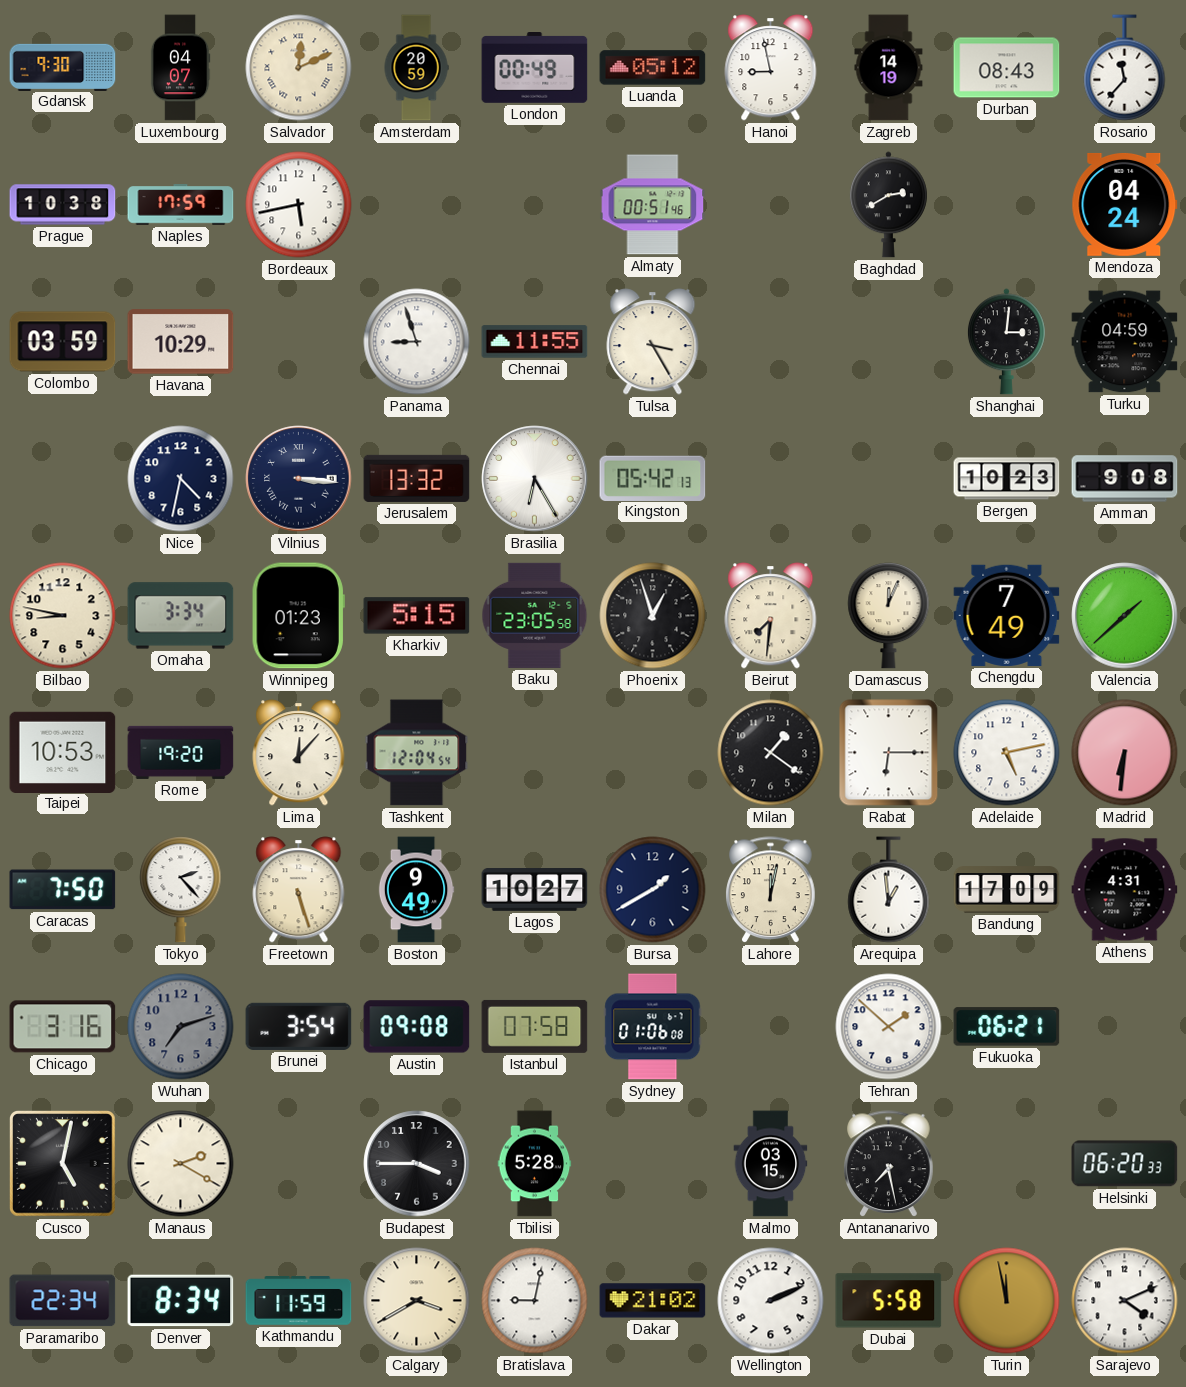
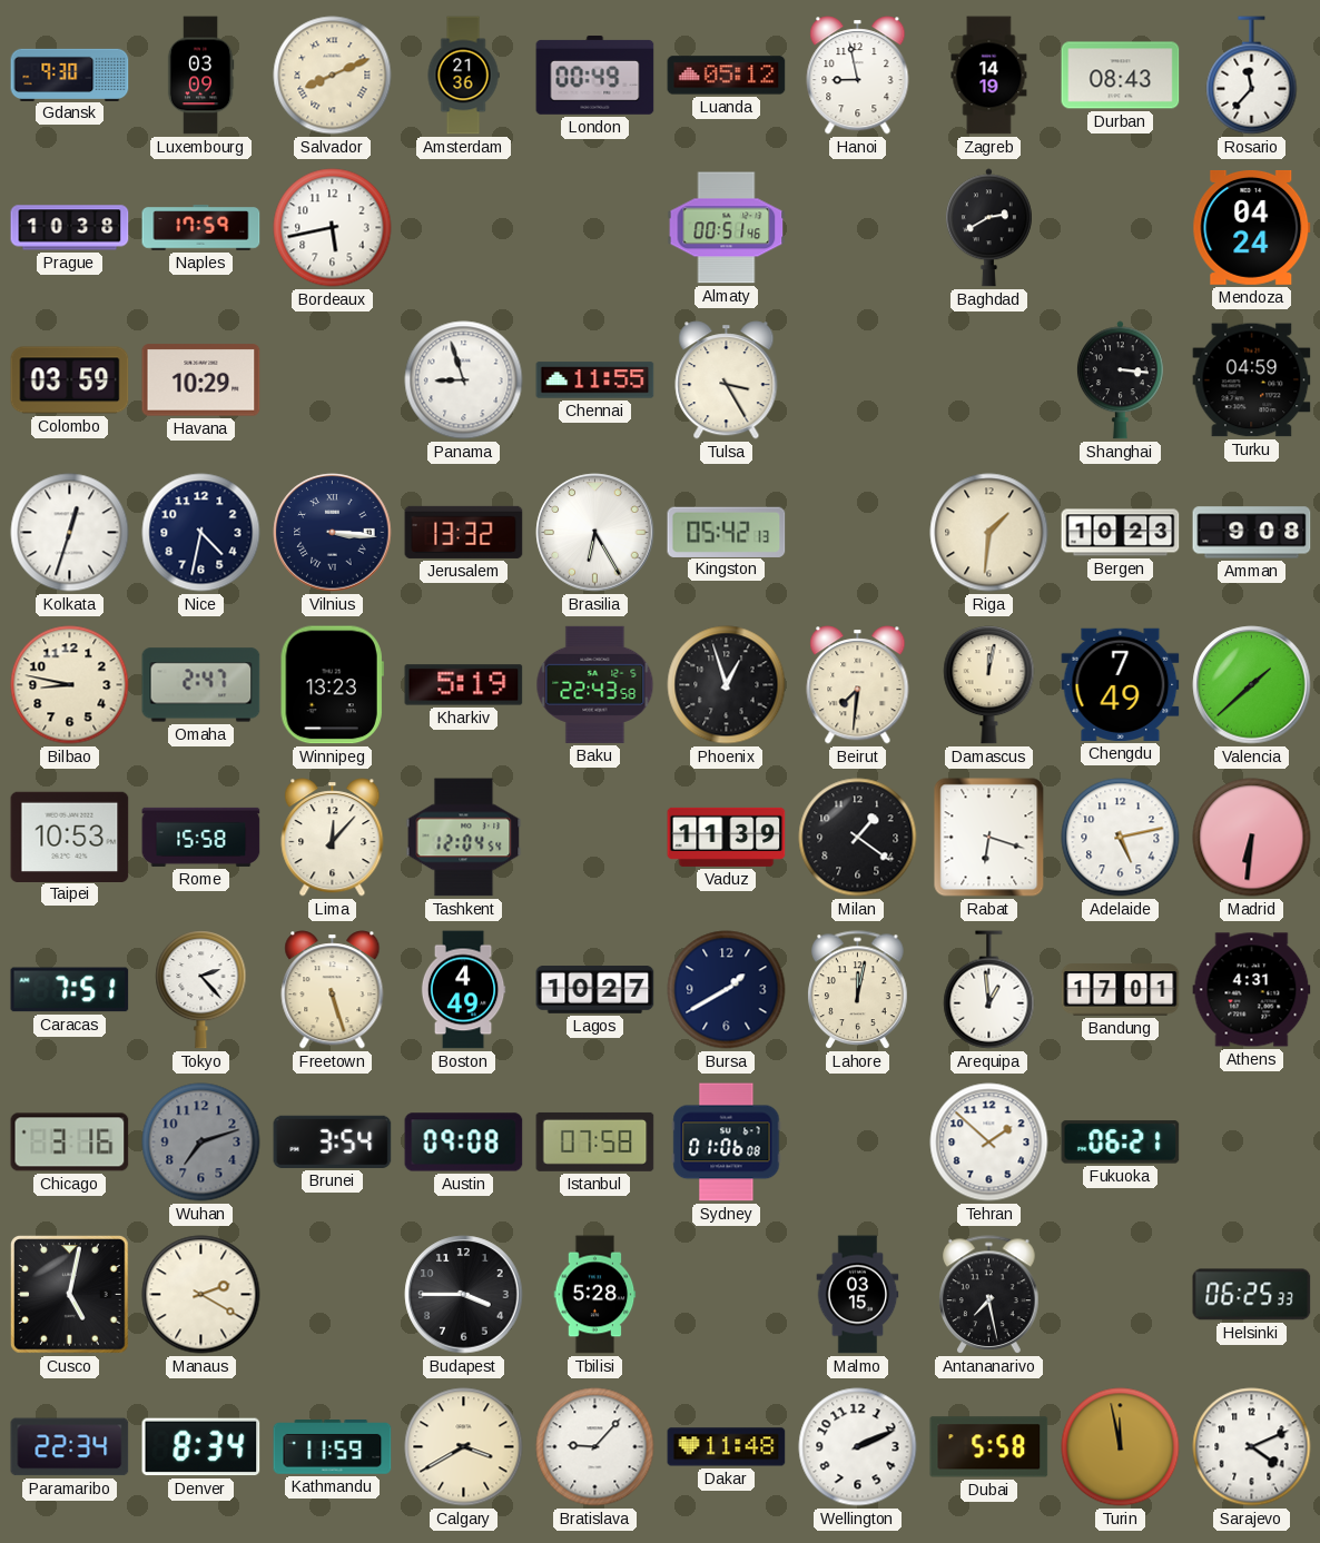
Luxembourg: 04:07 -> 03:09
Salvador: 12:11 -> 8:11
Amsterdam: 20:59 -> 21:36
Shanghai: 3:01 -> 3:16
Kolkata: none -> 12:33
Riga: none -> 1:31
Omaha: 3:34 -> 2:47
Winnipeg: 01:23 -> 13:23
Kharkiv: 5:15 -> 5:19
Baku: 23:05 -> 22:43
Damascus: 12:04 -> 12:02
Rome: 19:20 -> 15:58
Vaduz: none -> 11:39
Rabat: 6:15 -> 6:18
Caracas: 7:50 -> 7:51
Boston: 9:49 -> 4:49
Bandung: 17:09 -> 17:01
Helsinki: 06:20 -> 06:25
Bratislava: 9:02 -> 9:07
Dakar: 21:02 -> 11:48
